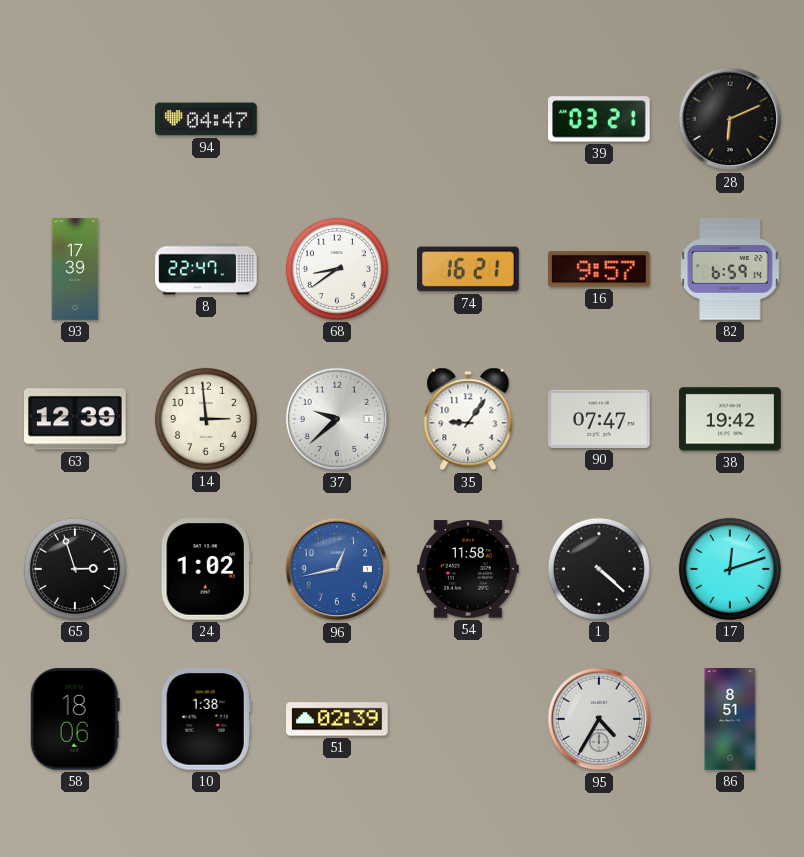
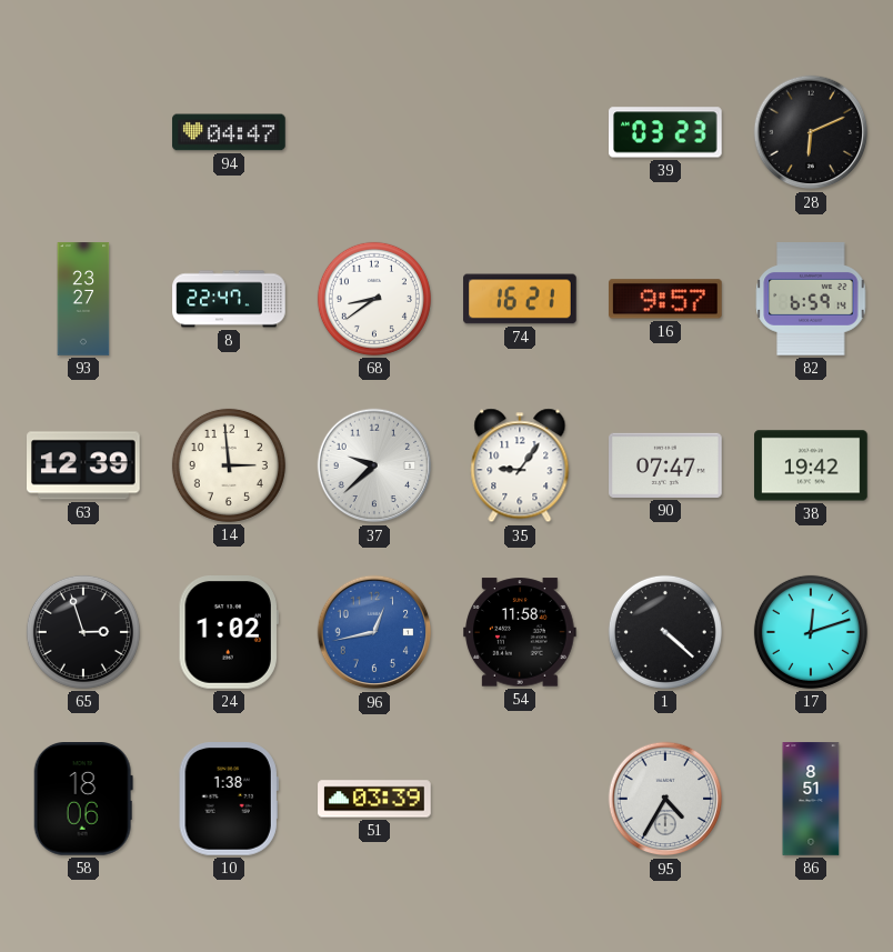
39: 03:21 -> 03:23
93: 17:39 -> 23:27
51: 02:39 -> 03:39
